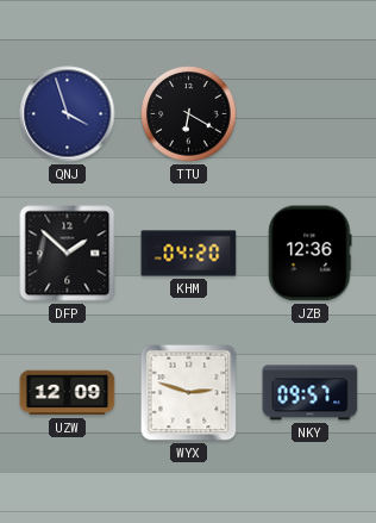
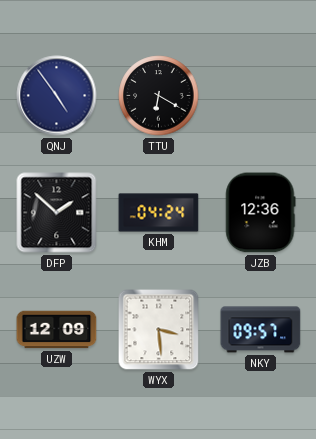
QNJ: 3:57 -> 4:54
KHM: 04:20 -> 04:24
WYX: 2:48 -> 3:29
